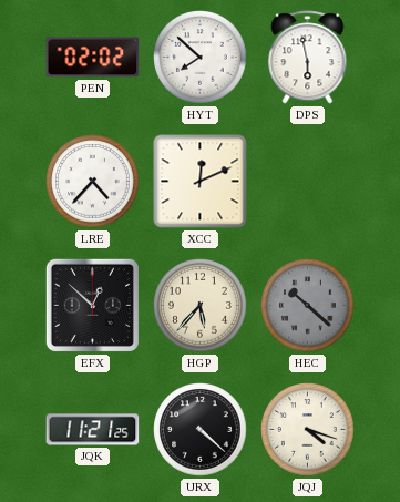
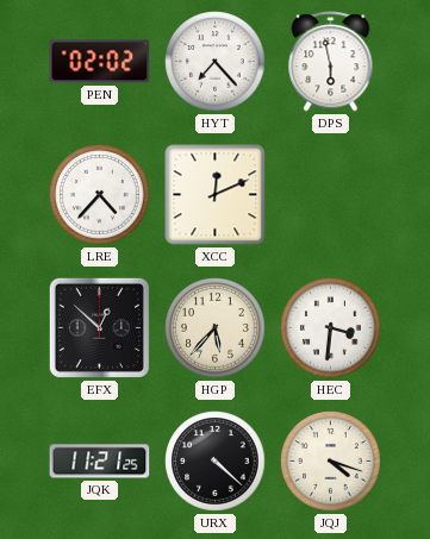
HYT: 7:52 -> 7:23
HEC: 10:22 -> 3:31
HEC dial: grey -> white
